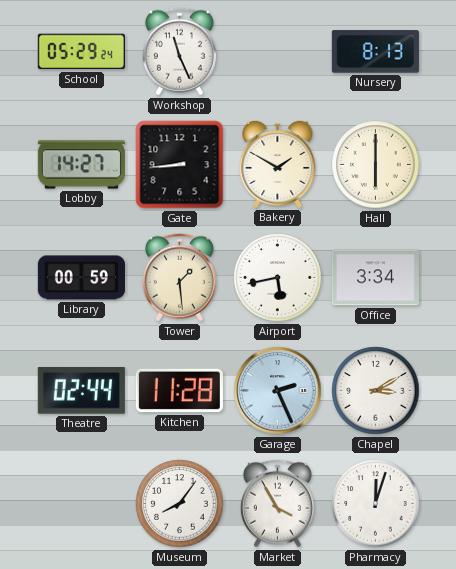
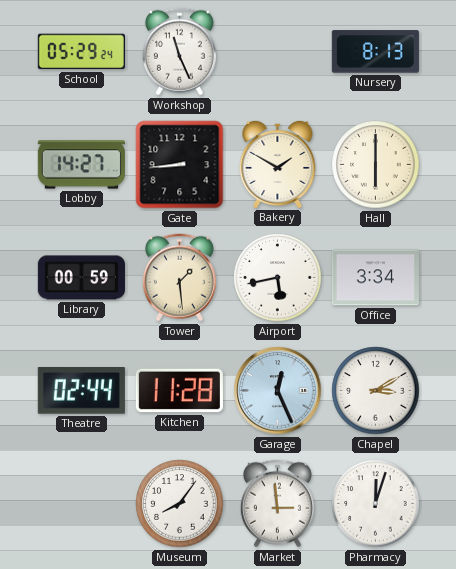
Garage: 2:26 -> 12:26
Market: 3:55 -> 2:59
